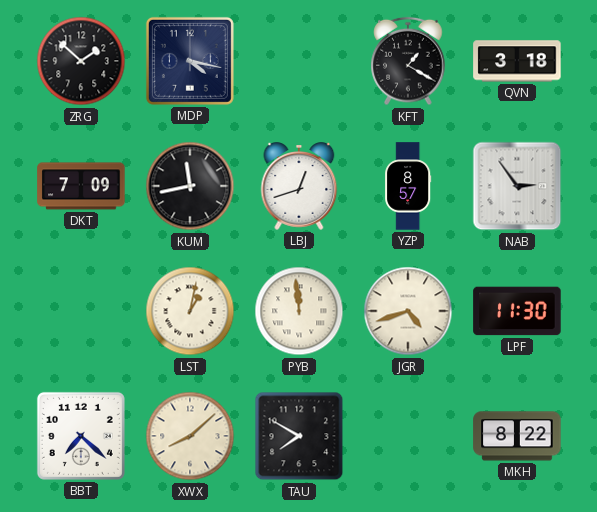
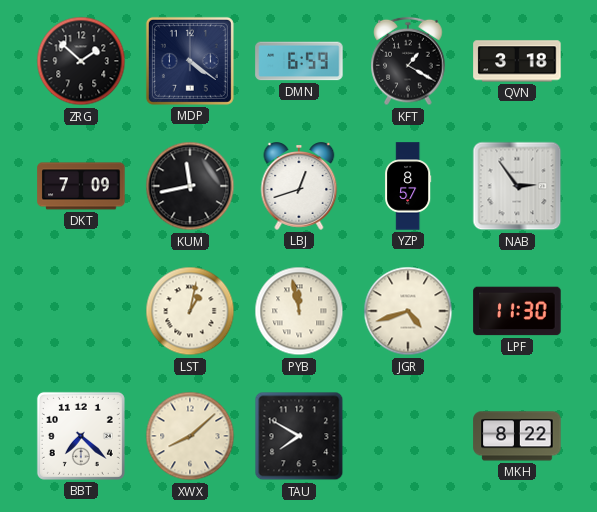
MDP: 4:17 -> 4:21
DMN: none -> 6:59
PYB: 11:59 -> 11:58
